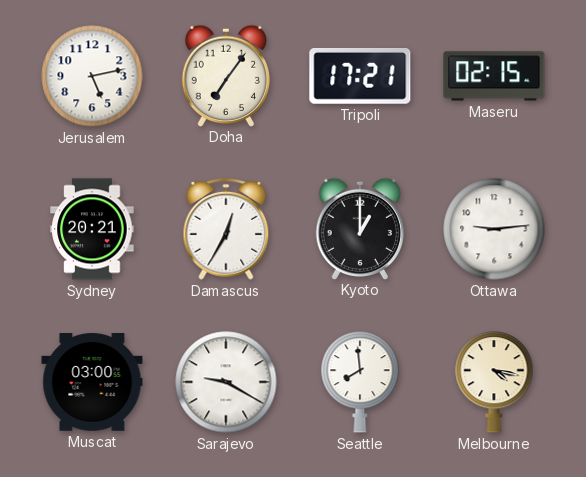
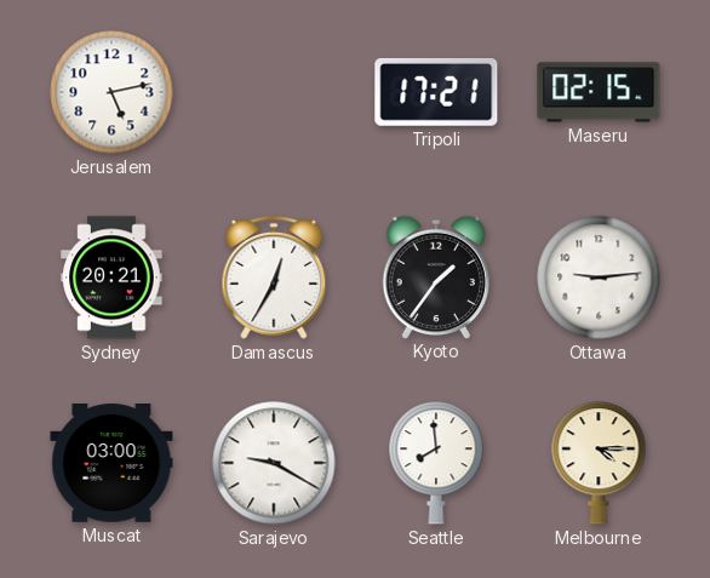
Doha: 7:06 -> none
Kyoto: 1:00 -> 1:36
Melbourne: 4:17 -> 4:15
